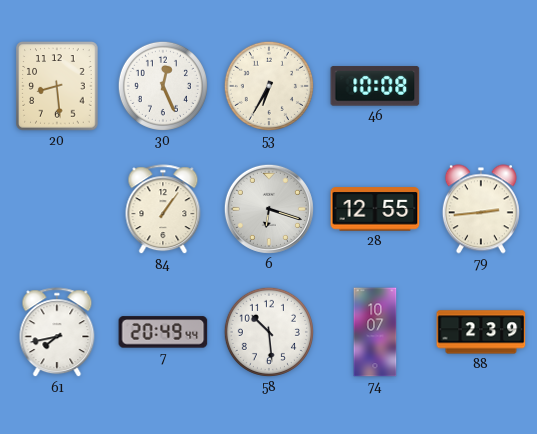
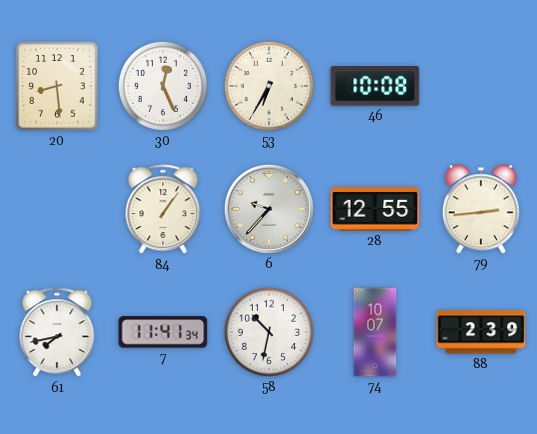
6: 6:18 -> 9:37
7: 20:49 -> 11:41
58: 10:29 -> 10:32
